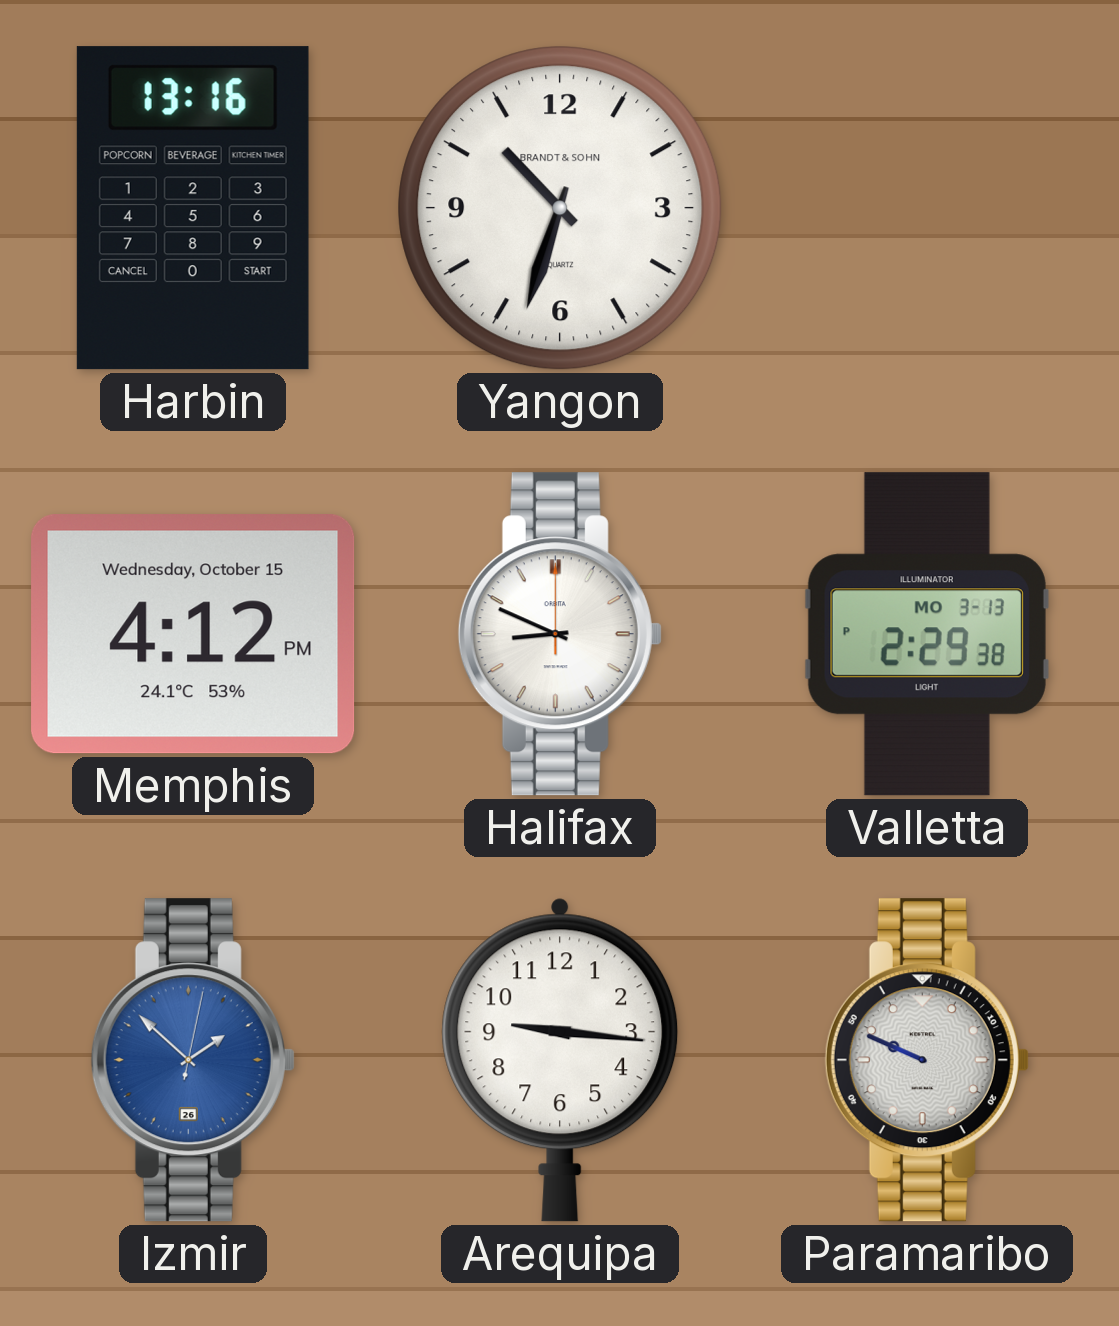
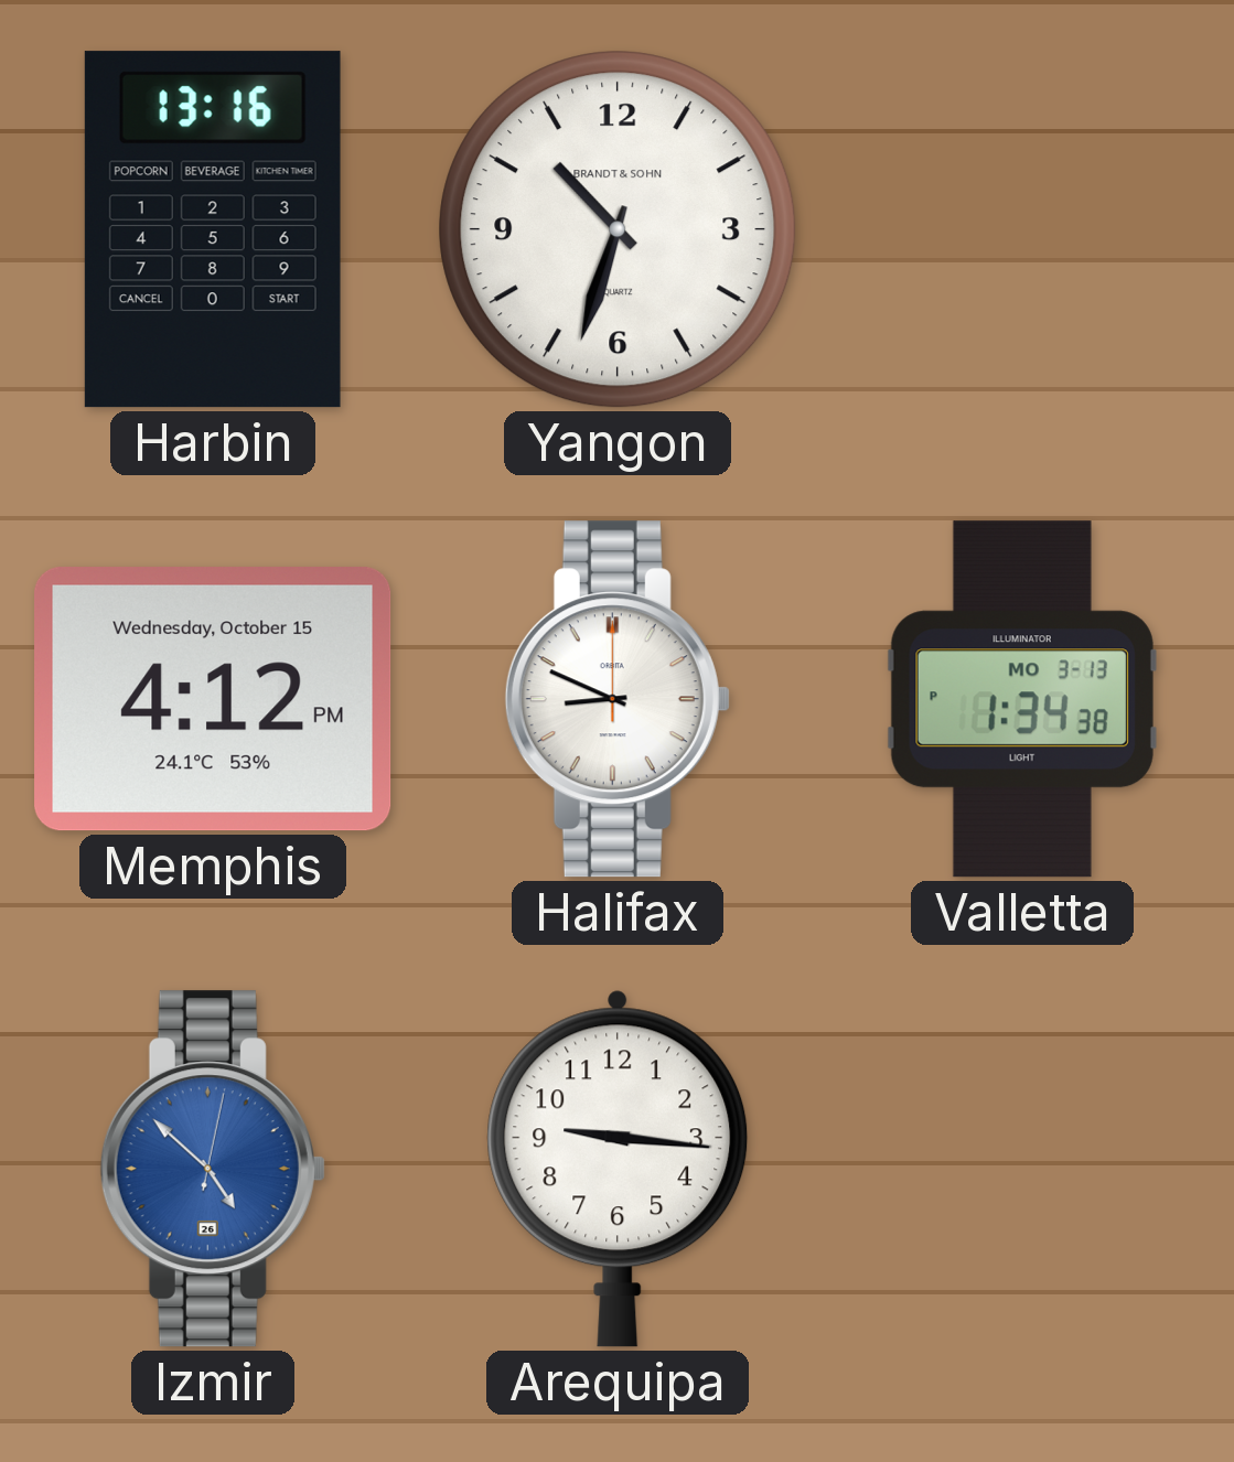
Valletta: 2:29 -> 1:34
Izmir: 1:52 -> 4:52
Paramaribo: 9:49 -> none
